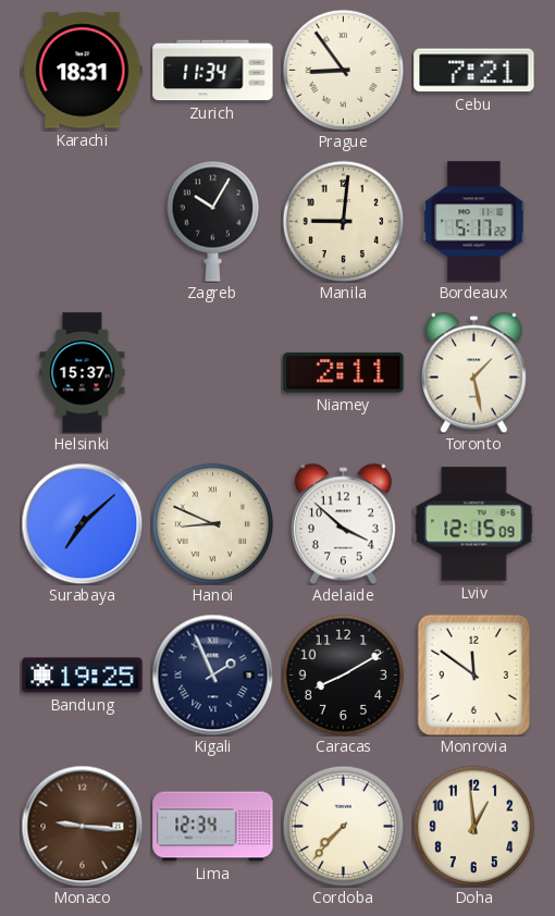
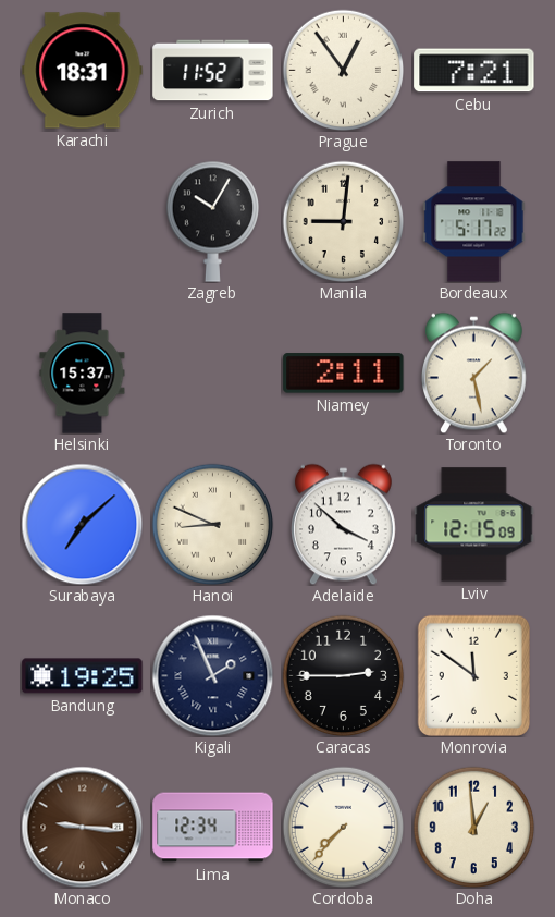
Zurich: 11:34 -> 11:52
Prague: 8:54 -> 12:54
Caracas: 8:10 -> 2:45
